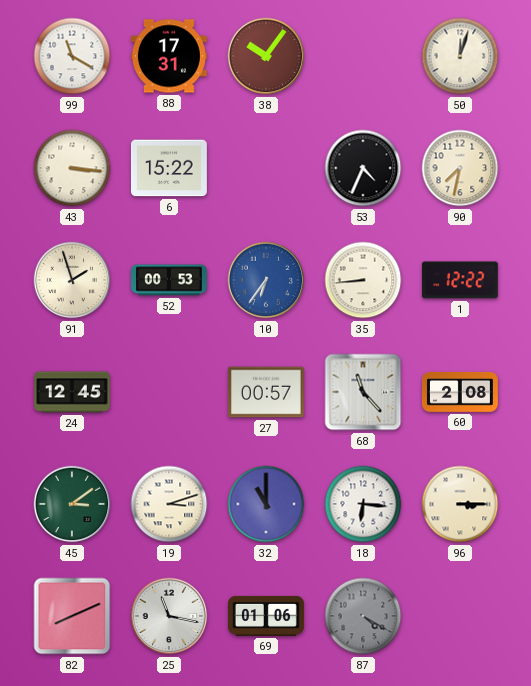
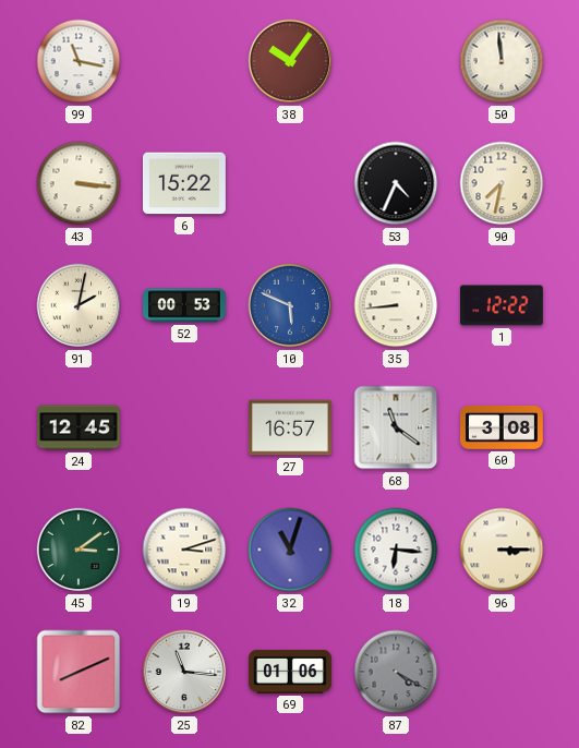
99: 11:20 -> 11:17
88: 17:31 -> none
50: 12:03 -> 11:59
91: 1:57 -> 2:02
10: 6:36 -> 5:49
27: 00:57 -> 16:57
68: 11:23 -> 11:21
60: 2:08 -> 3:08
32: 11:00 -> 11:03
25: 11:17 -> 11:16
